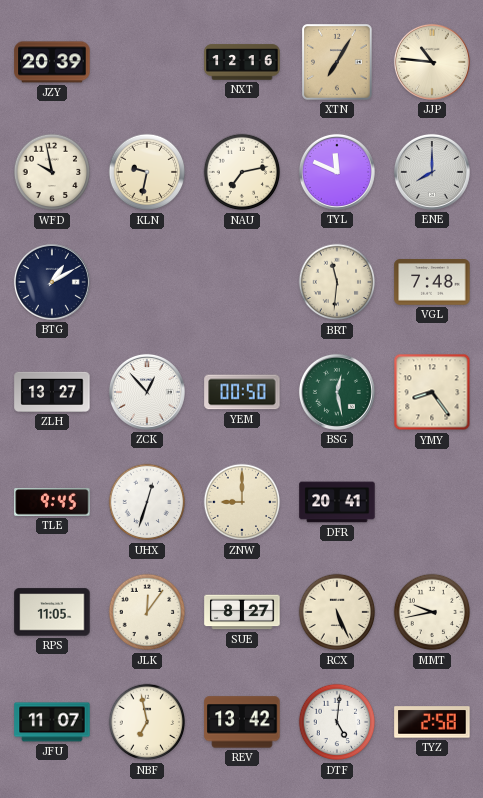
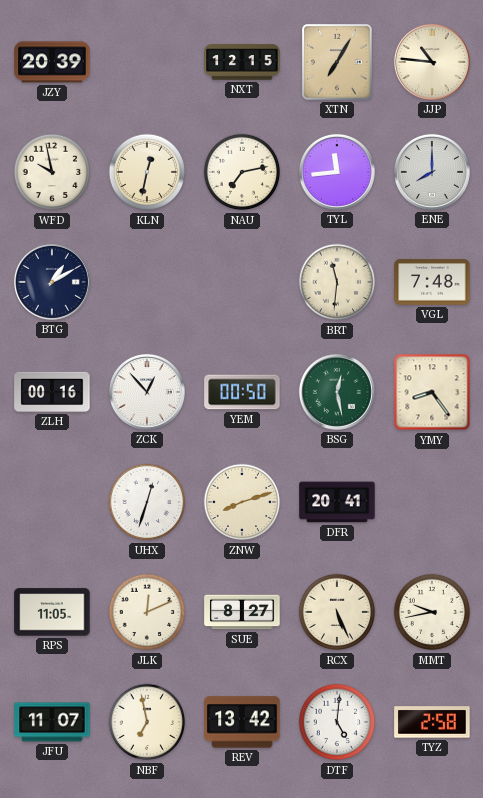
NXT: 12:16 -> 12:15
KLN: 9:32 -> 12:32
TYL: 11:49 -> 11:44
ZLH: 13:27 -> 00:16
TLE: 9:45 -> none
ZNW: 9:00 -> 8:12
JLK: 12:06 -> 12:11
